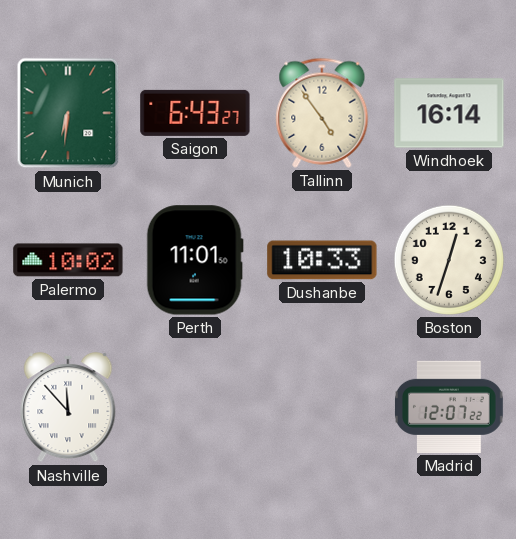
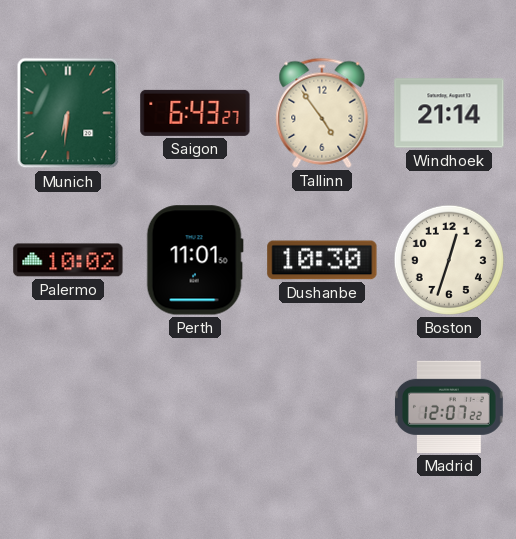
Windhoek: 16:14 -> 21:14
Dushanbe: 10:33 -> 10:30
Nashville: 11:53 -> none
